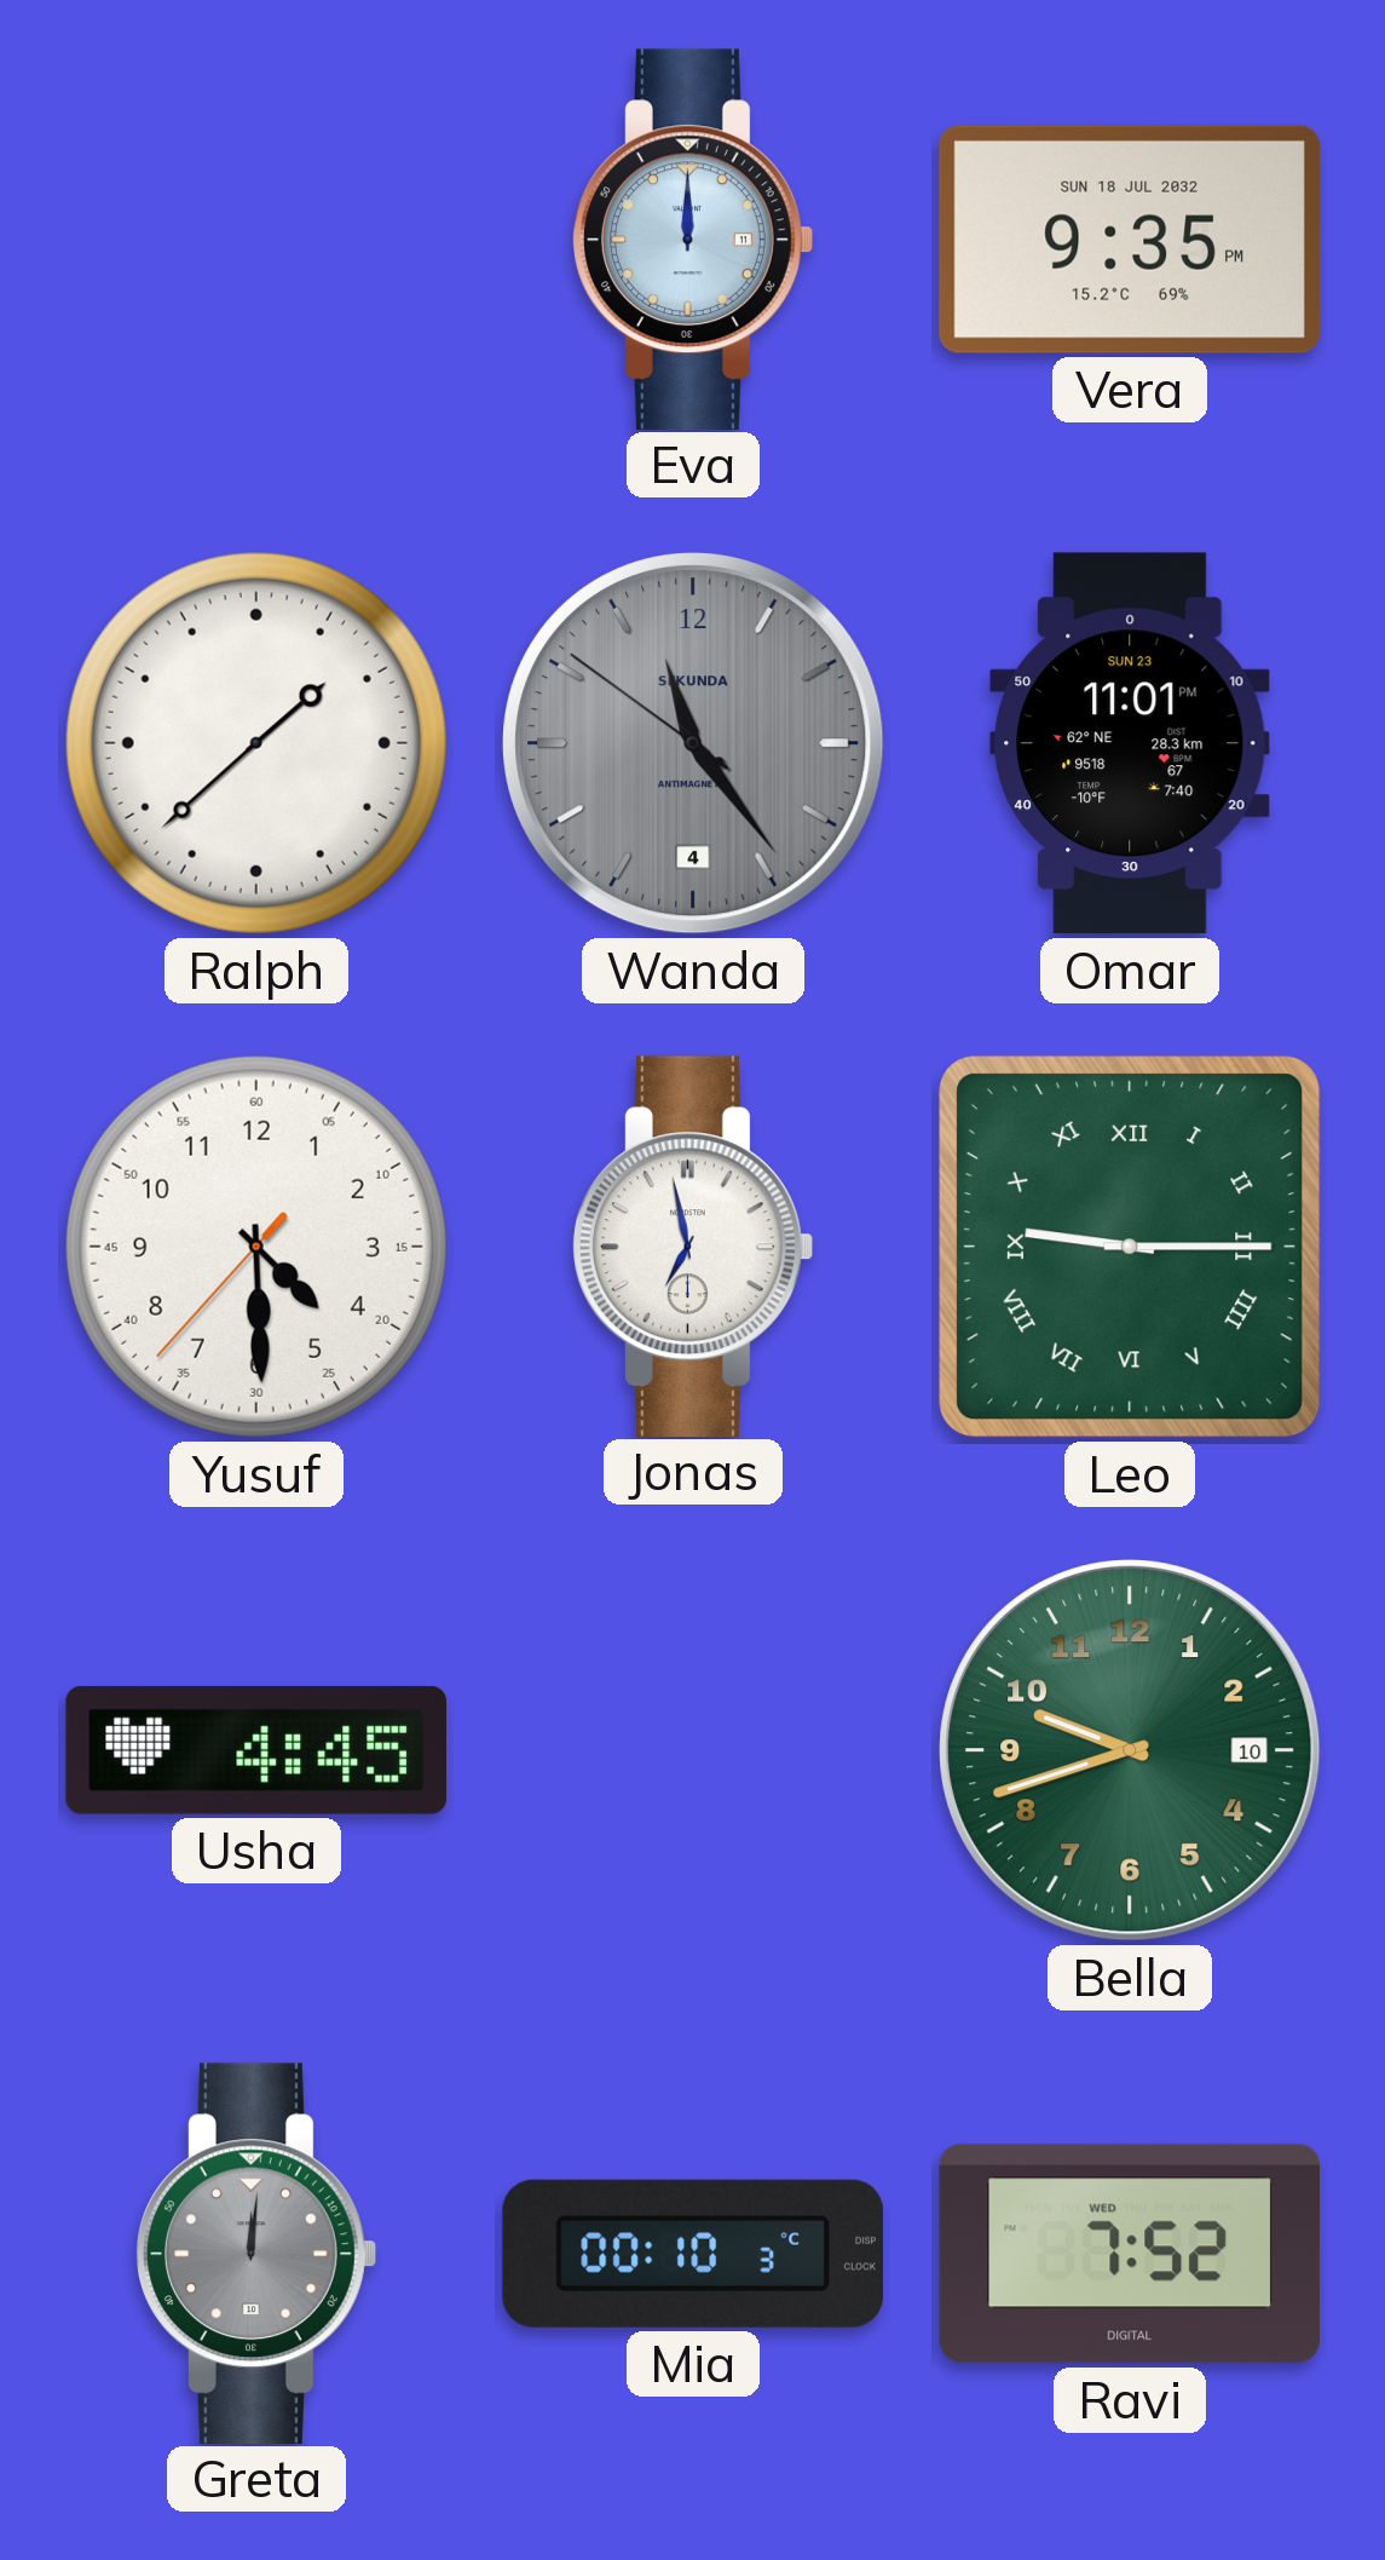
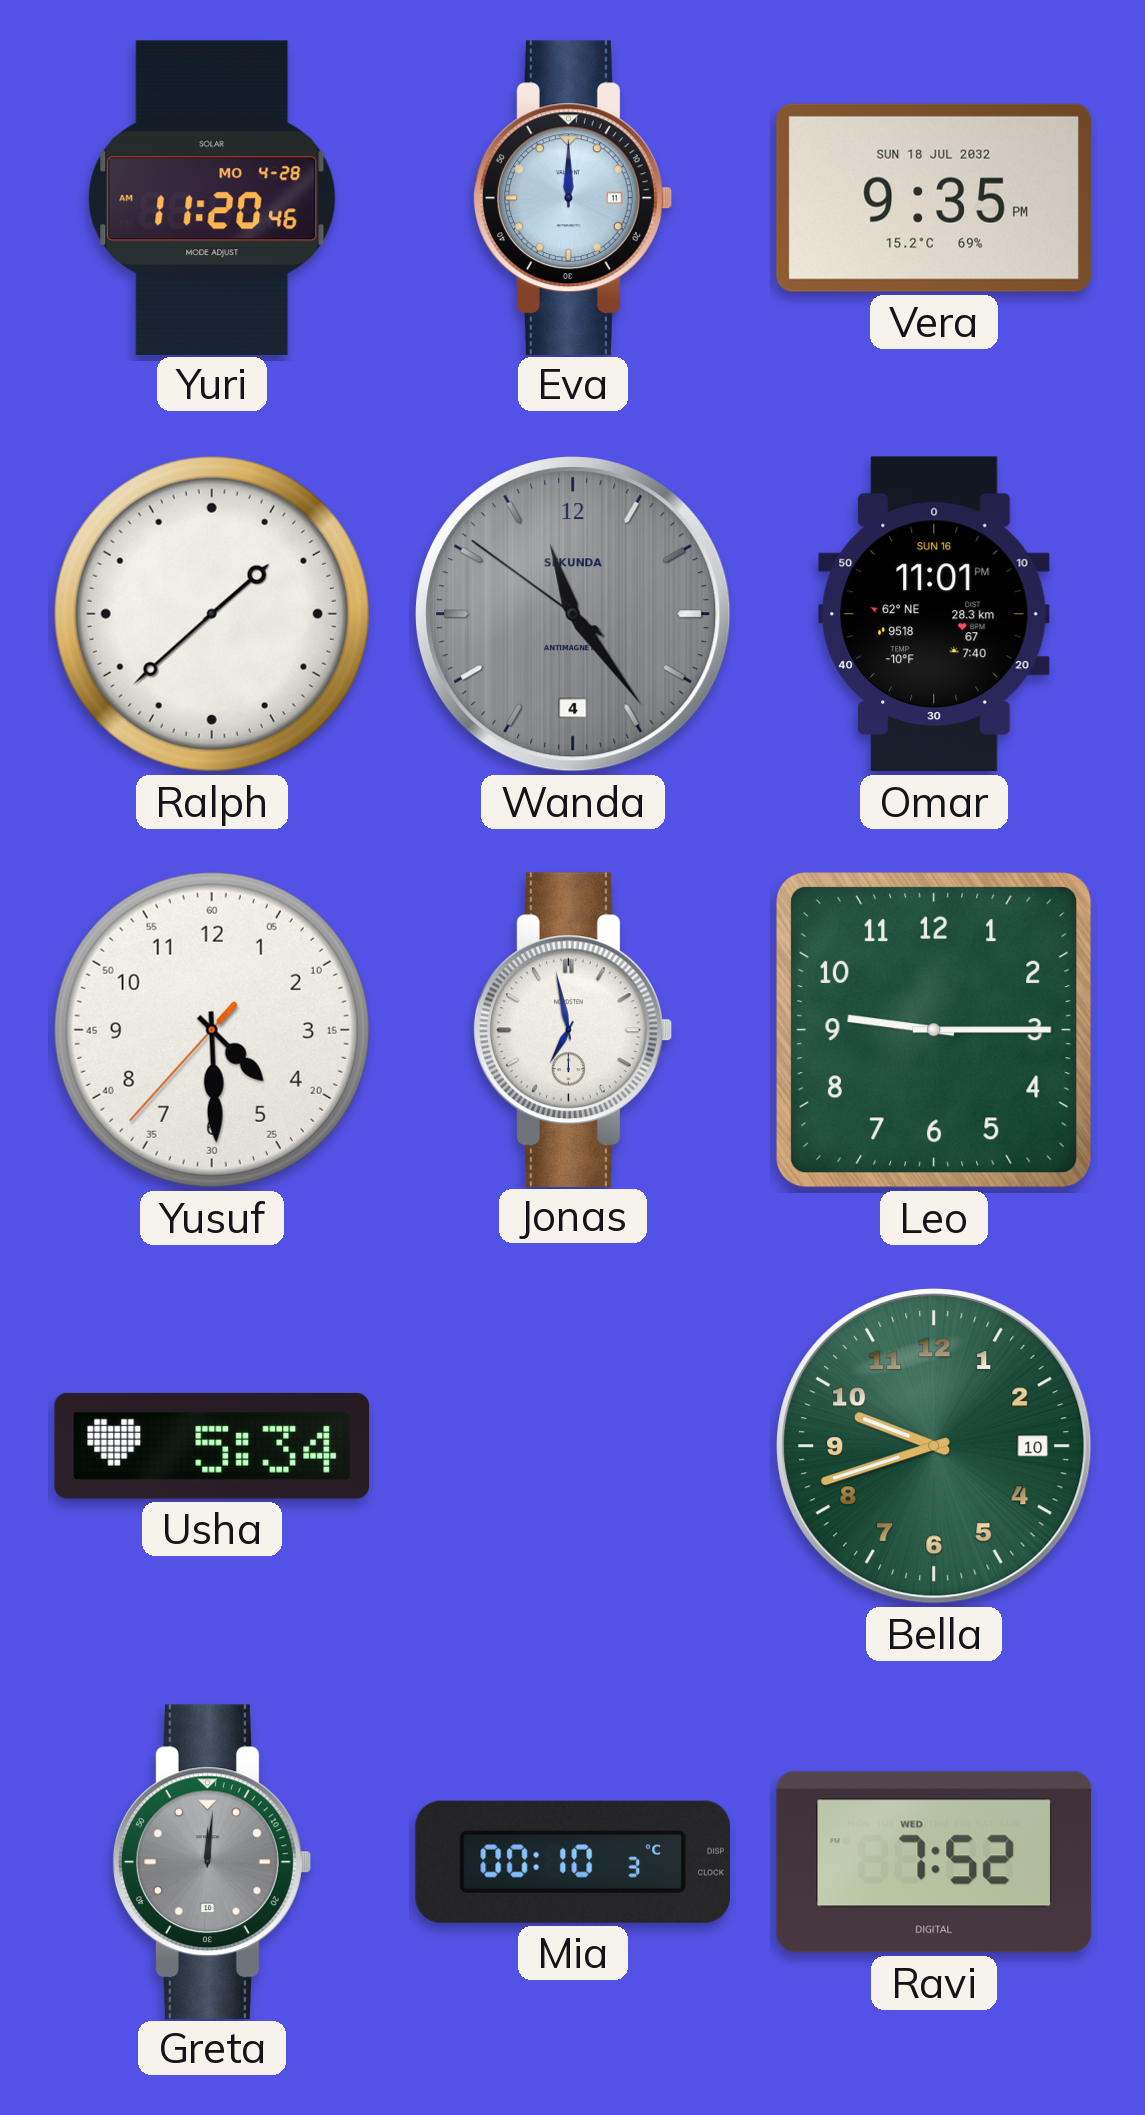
Yuri: none -> 11:20
Omar date: SUN 23 -> SUN 16
Leo numerals: Roman -> Arabic
Usha: 4:45 -> 5:34
